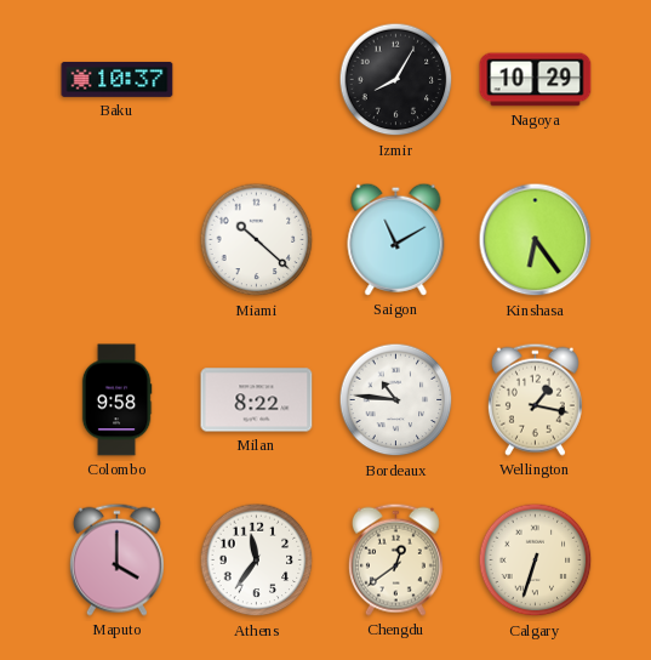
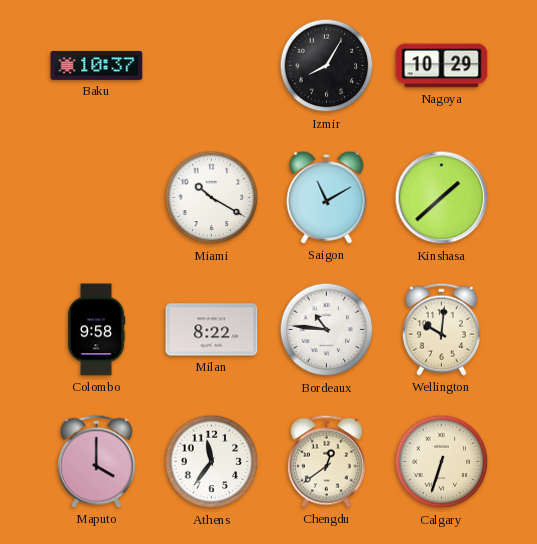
Miami: 10:22 -> 10:20
Kinshasa: 6:24 -> 1:38
Wellington: 1:17 -> 10:01
